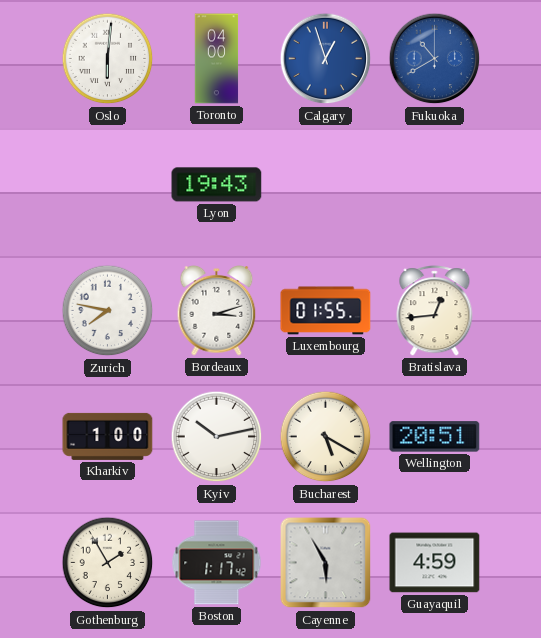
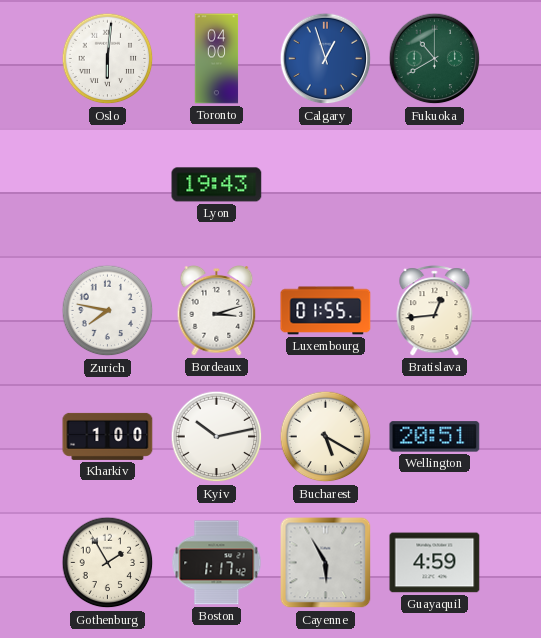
Fukuoka dial: blue -> green
